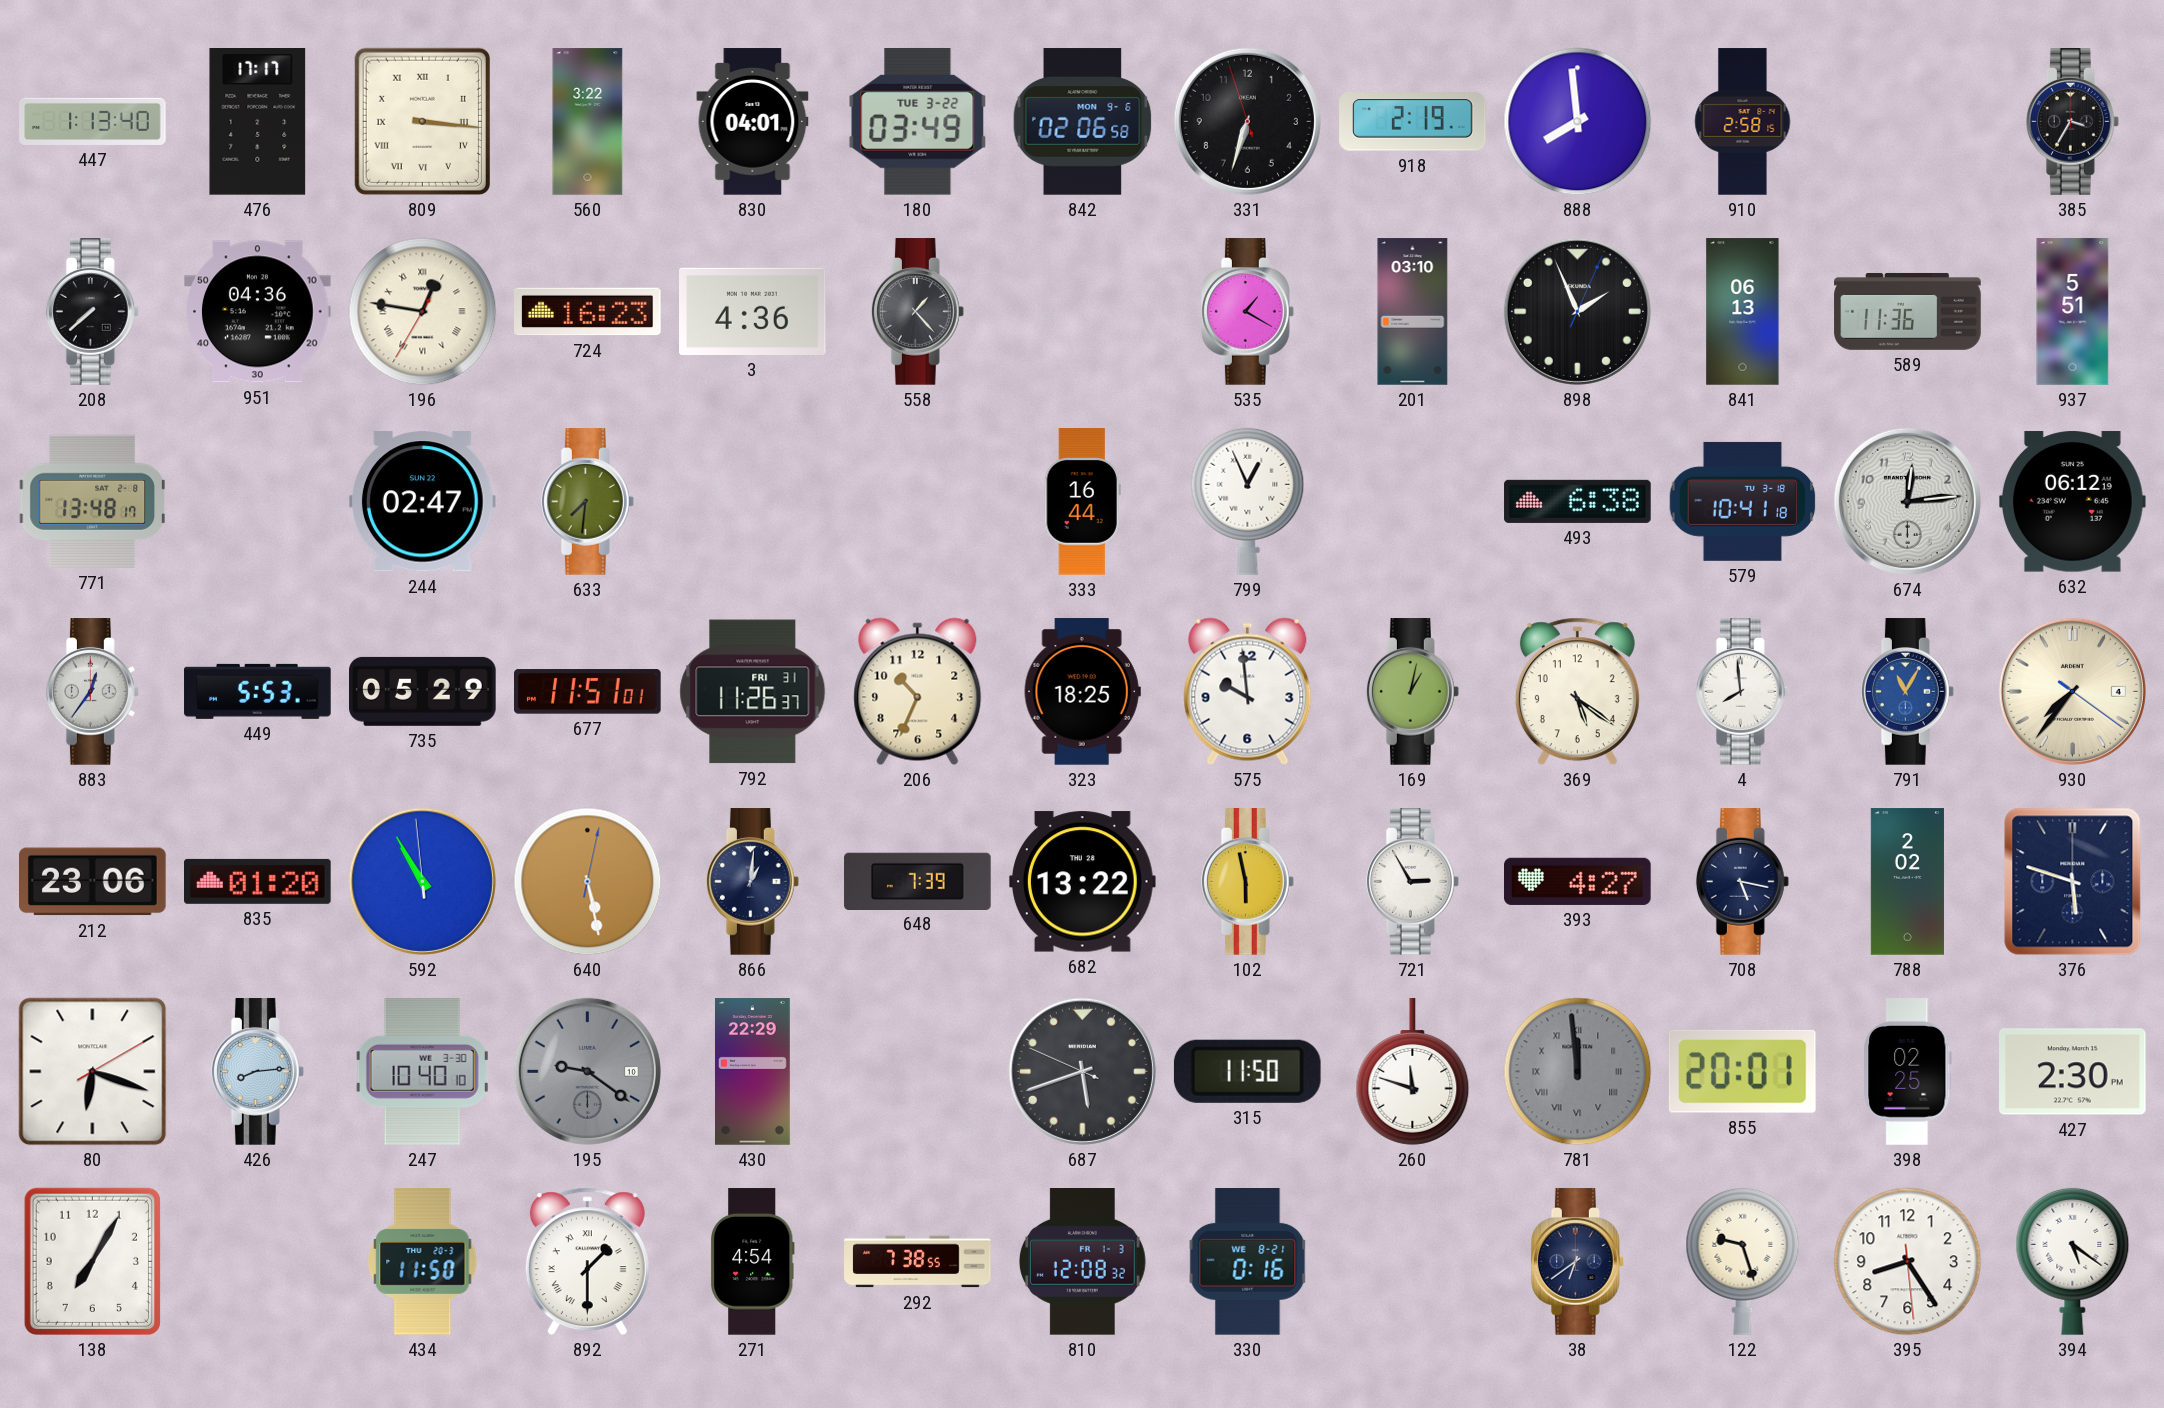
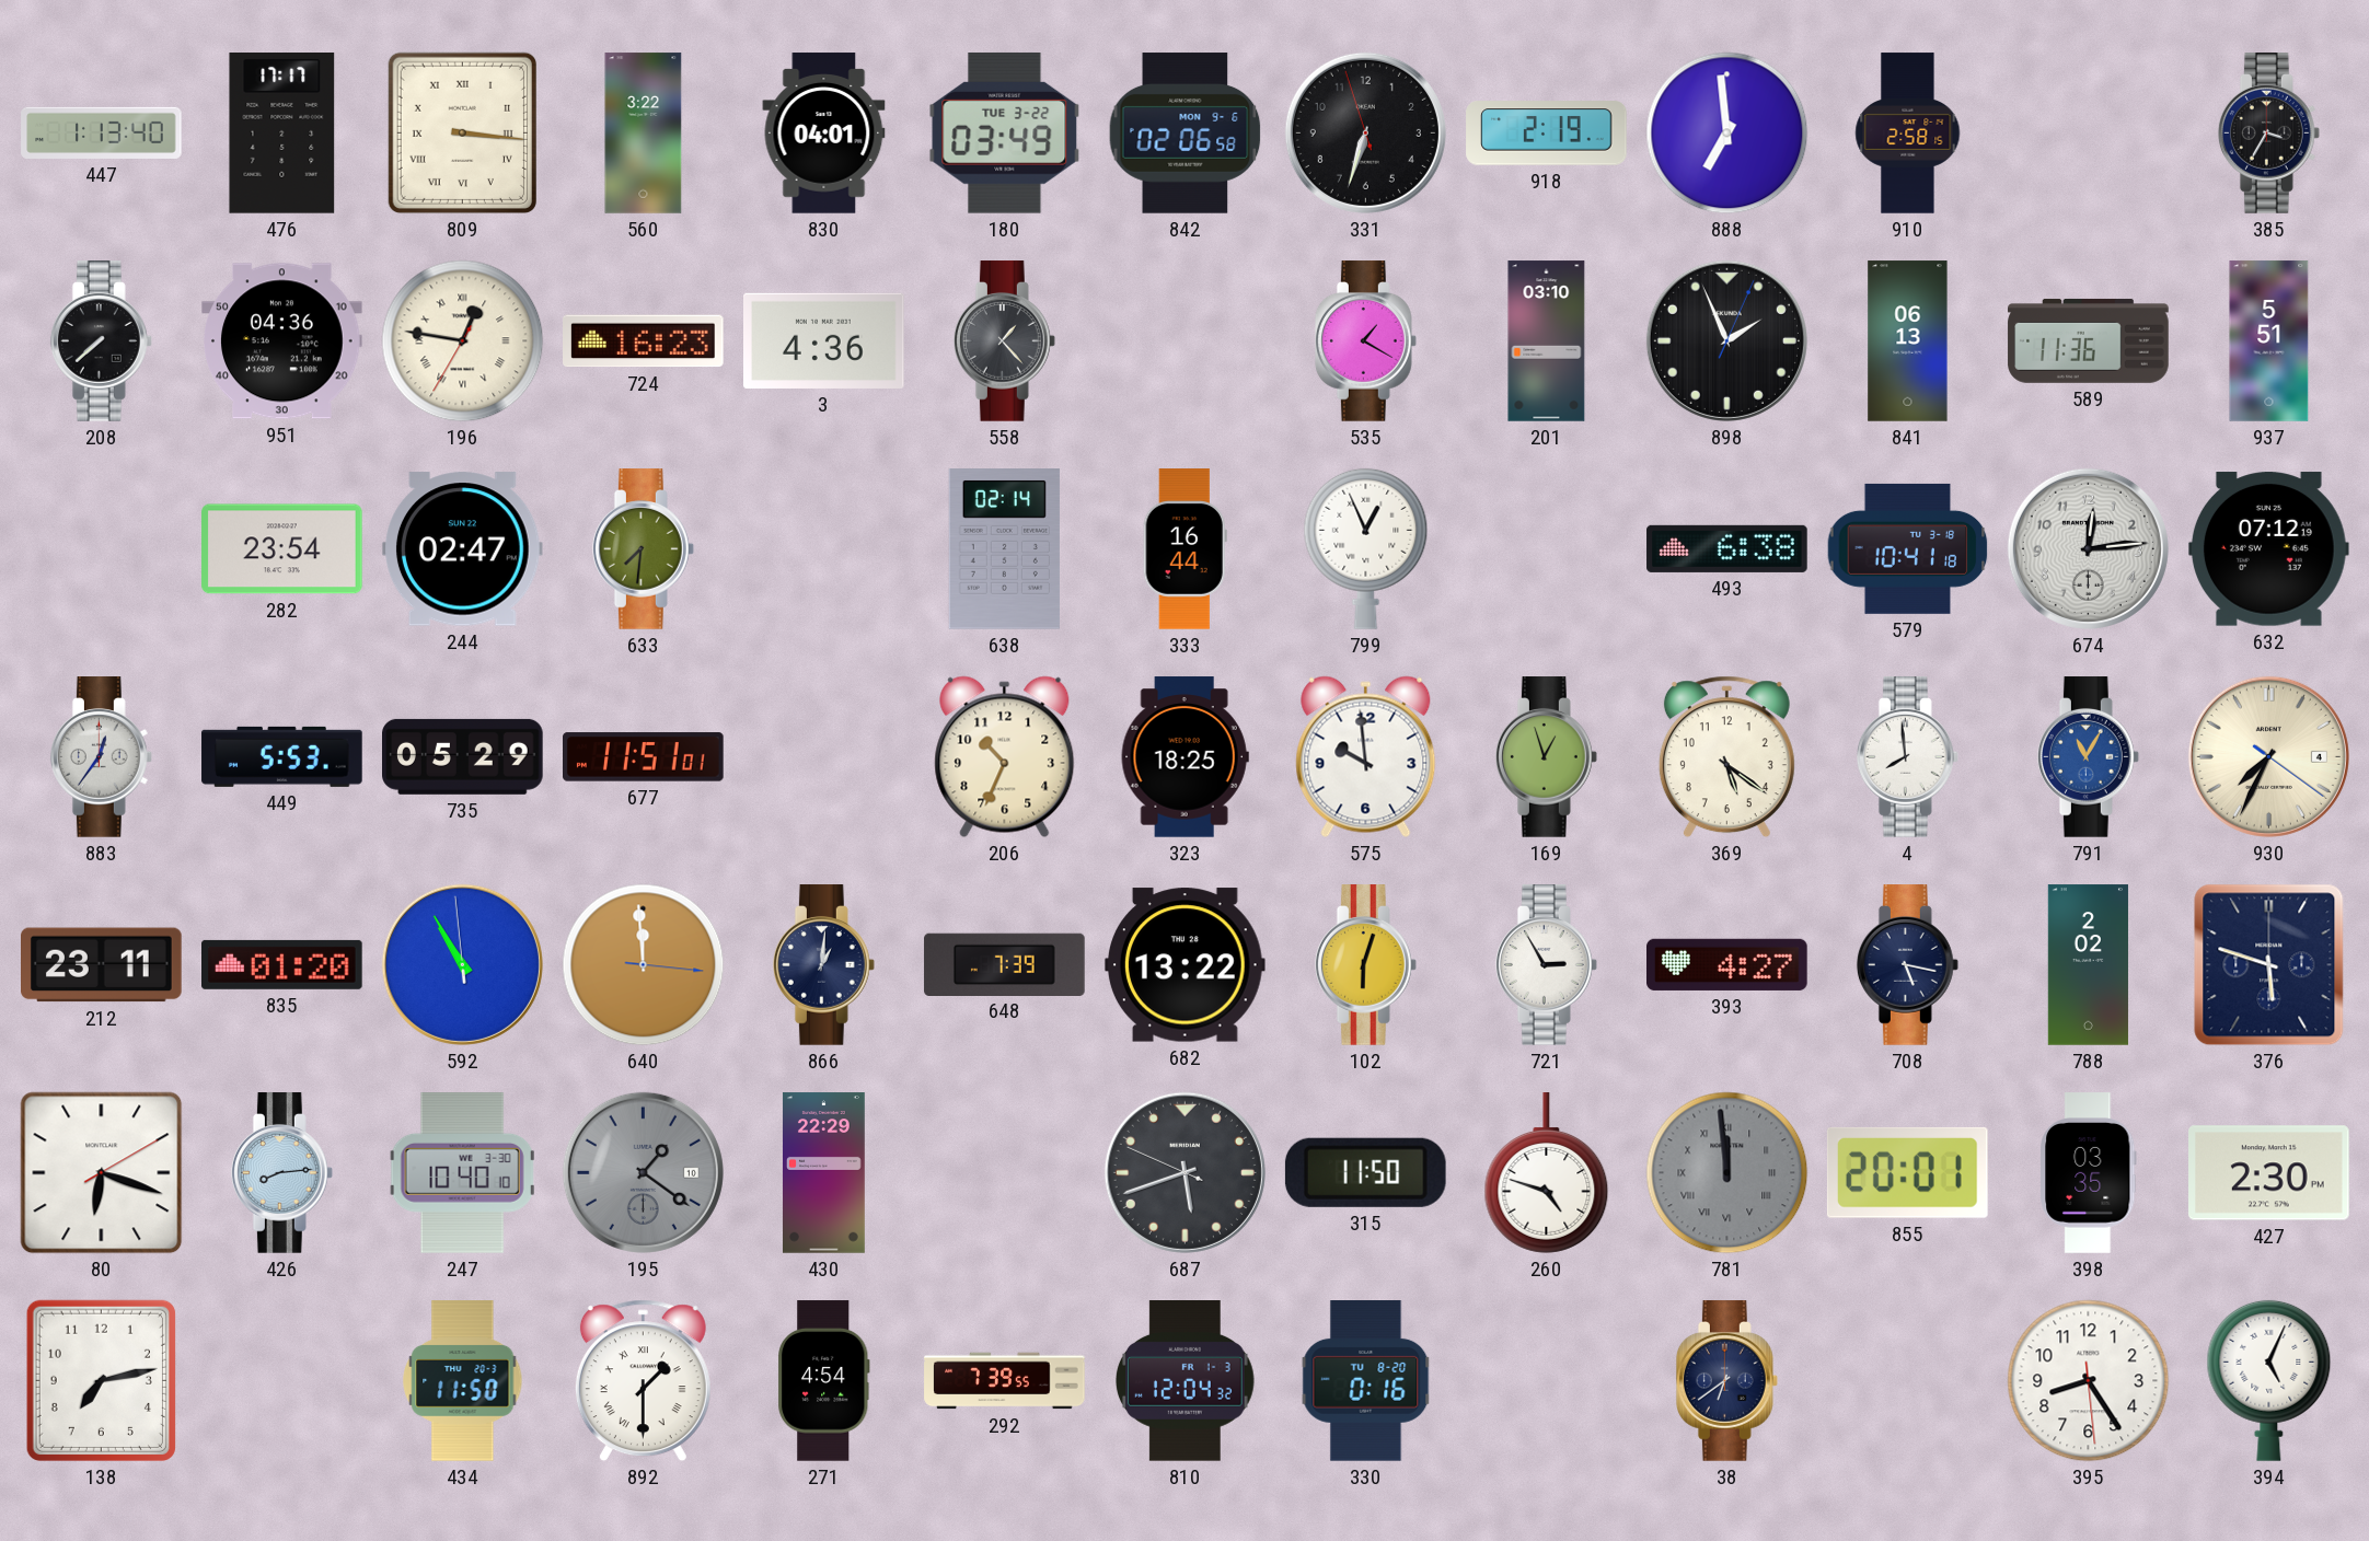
888: 7:59 -> 6:59
771: 13:48 -> none
282: none -> 23:54
638: none -> 02:14
632: 06:12 -> 07:12
792: 11:26 -> none
169: 1:02 -> 12:57
930: 7:36 -> 7:34
212: 23:06 -> 23:11
640: 5:28 -> 11:59
102: 5:58 -> 6:03
195: 9:21 -> 1:21
260: 11:48 -> 4:48
398: 02:25 -> 03:35
138: 7:05 -> 7:13
292: 7:38 -> 7:39
810: 12:08 -> 12:04
330 date: WE 8-21 -> TU 8-20
122: 9:27 -> none
394: 5:21 -> 5:04
